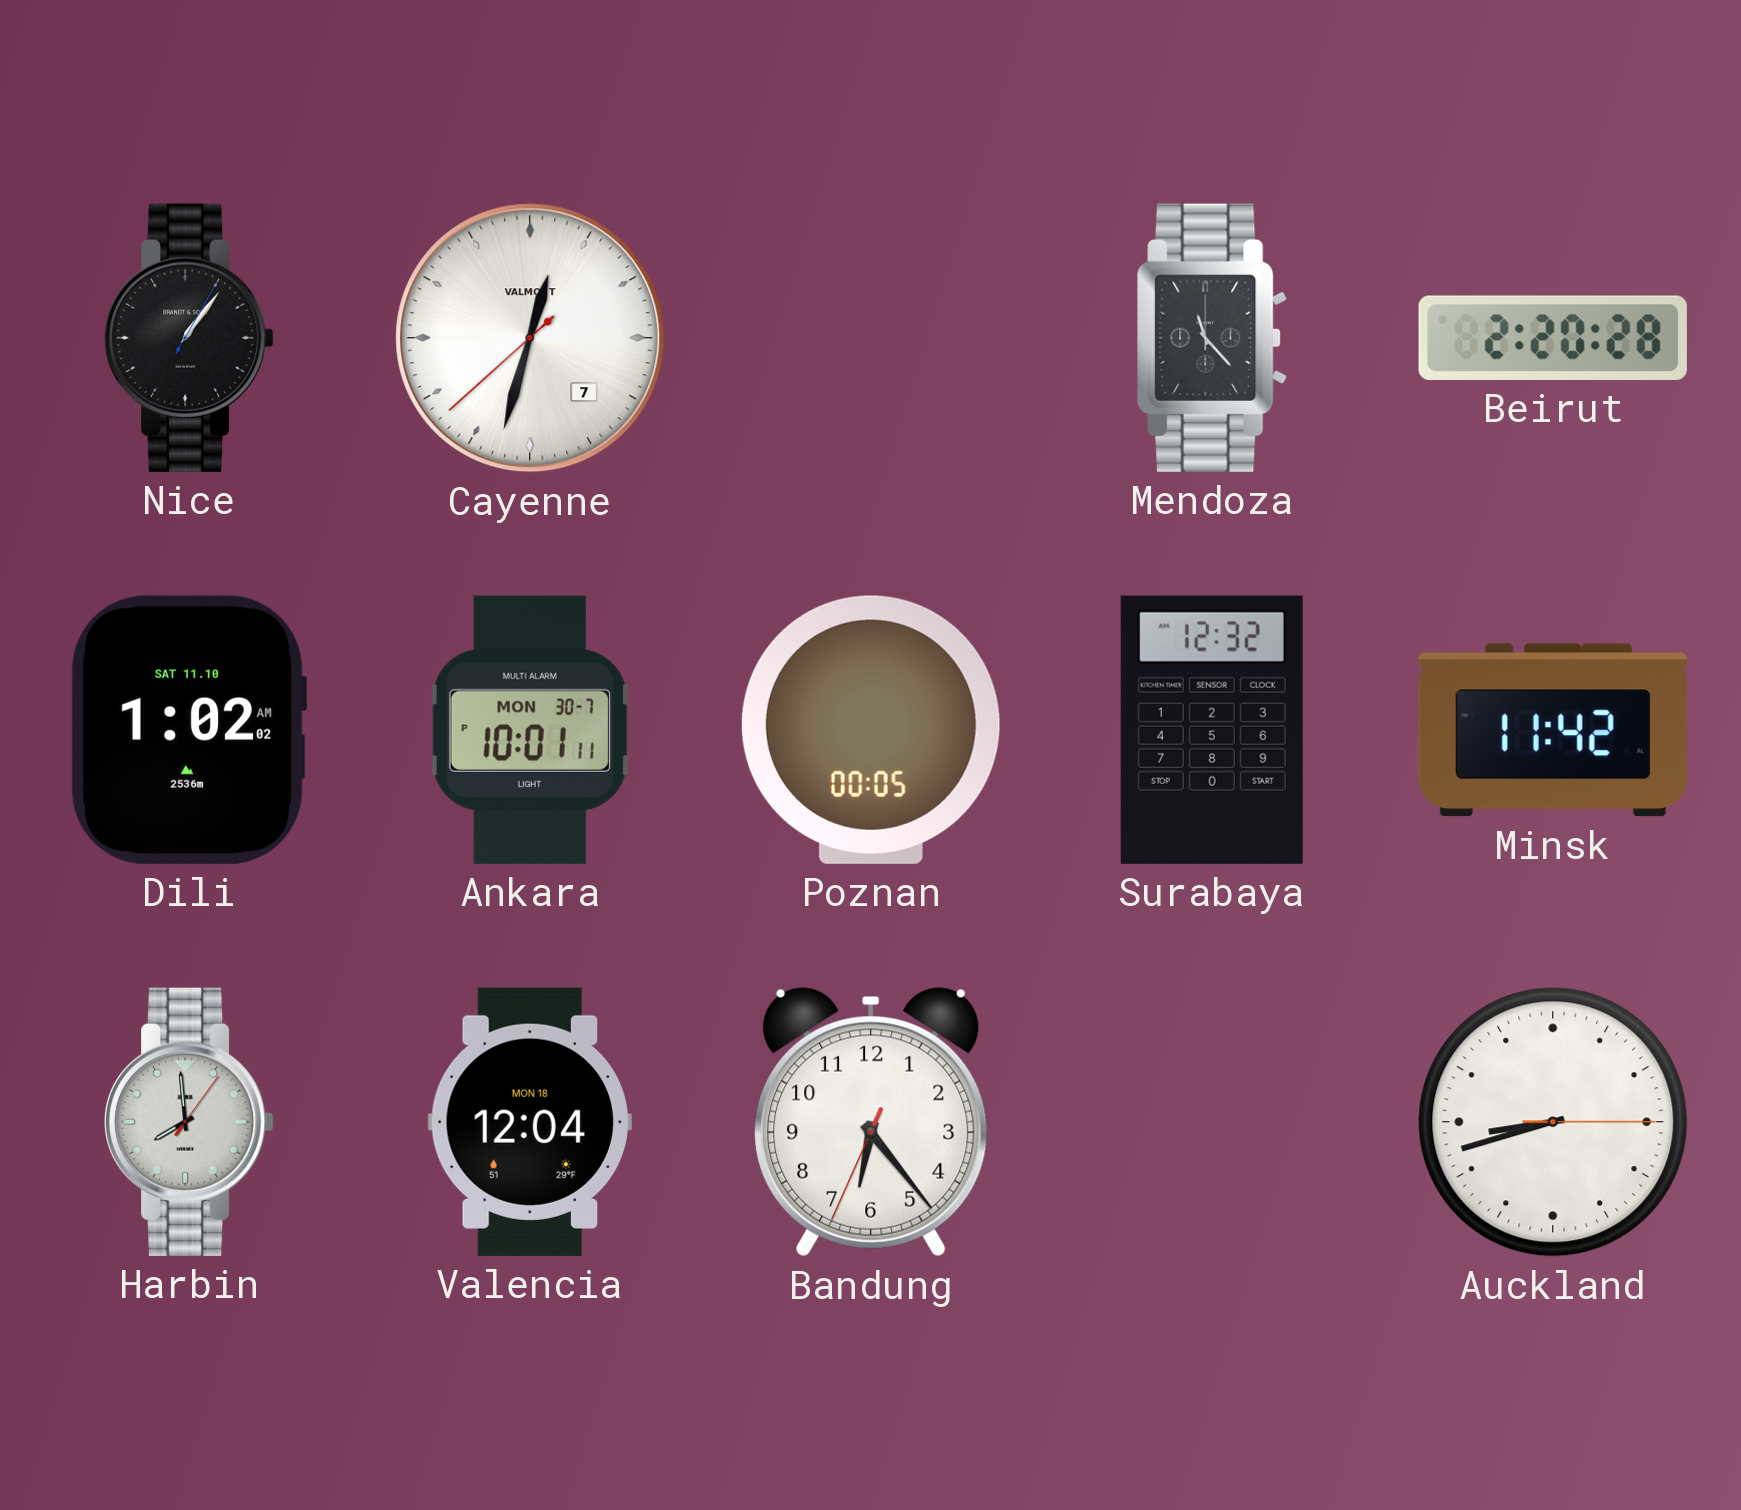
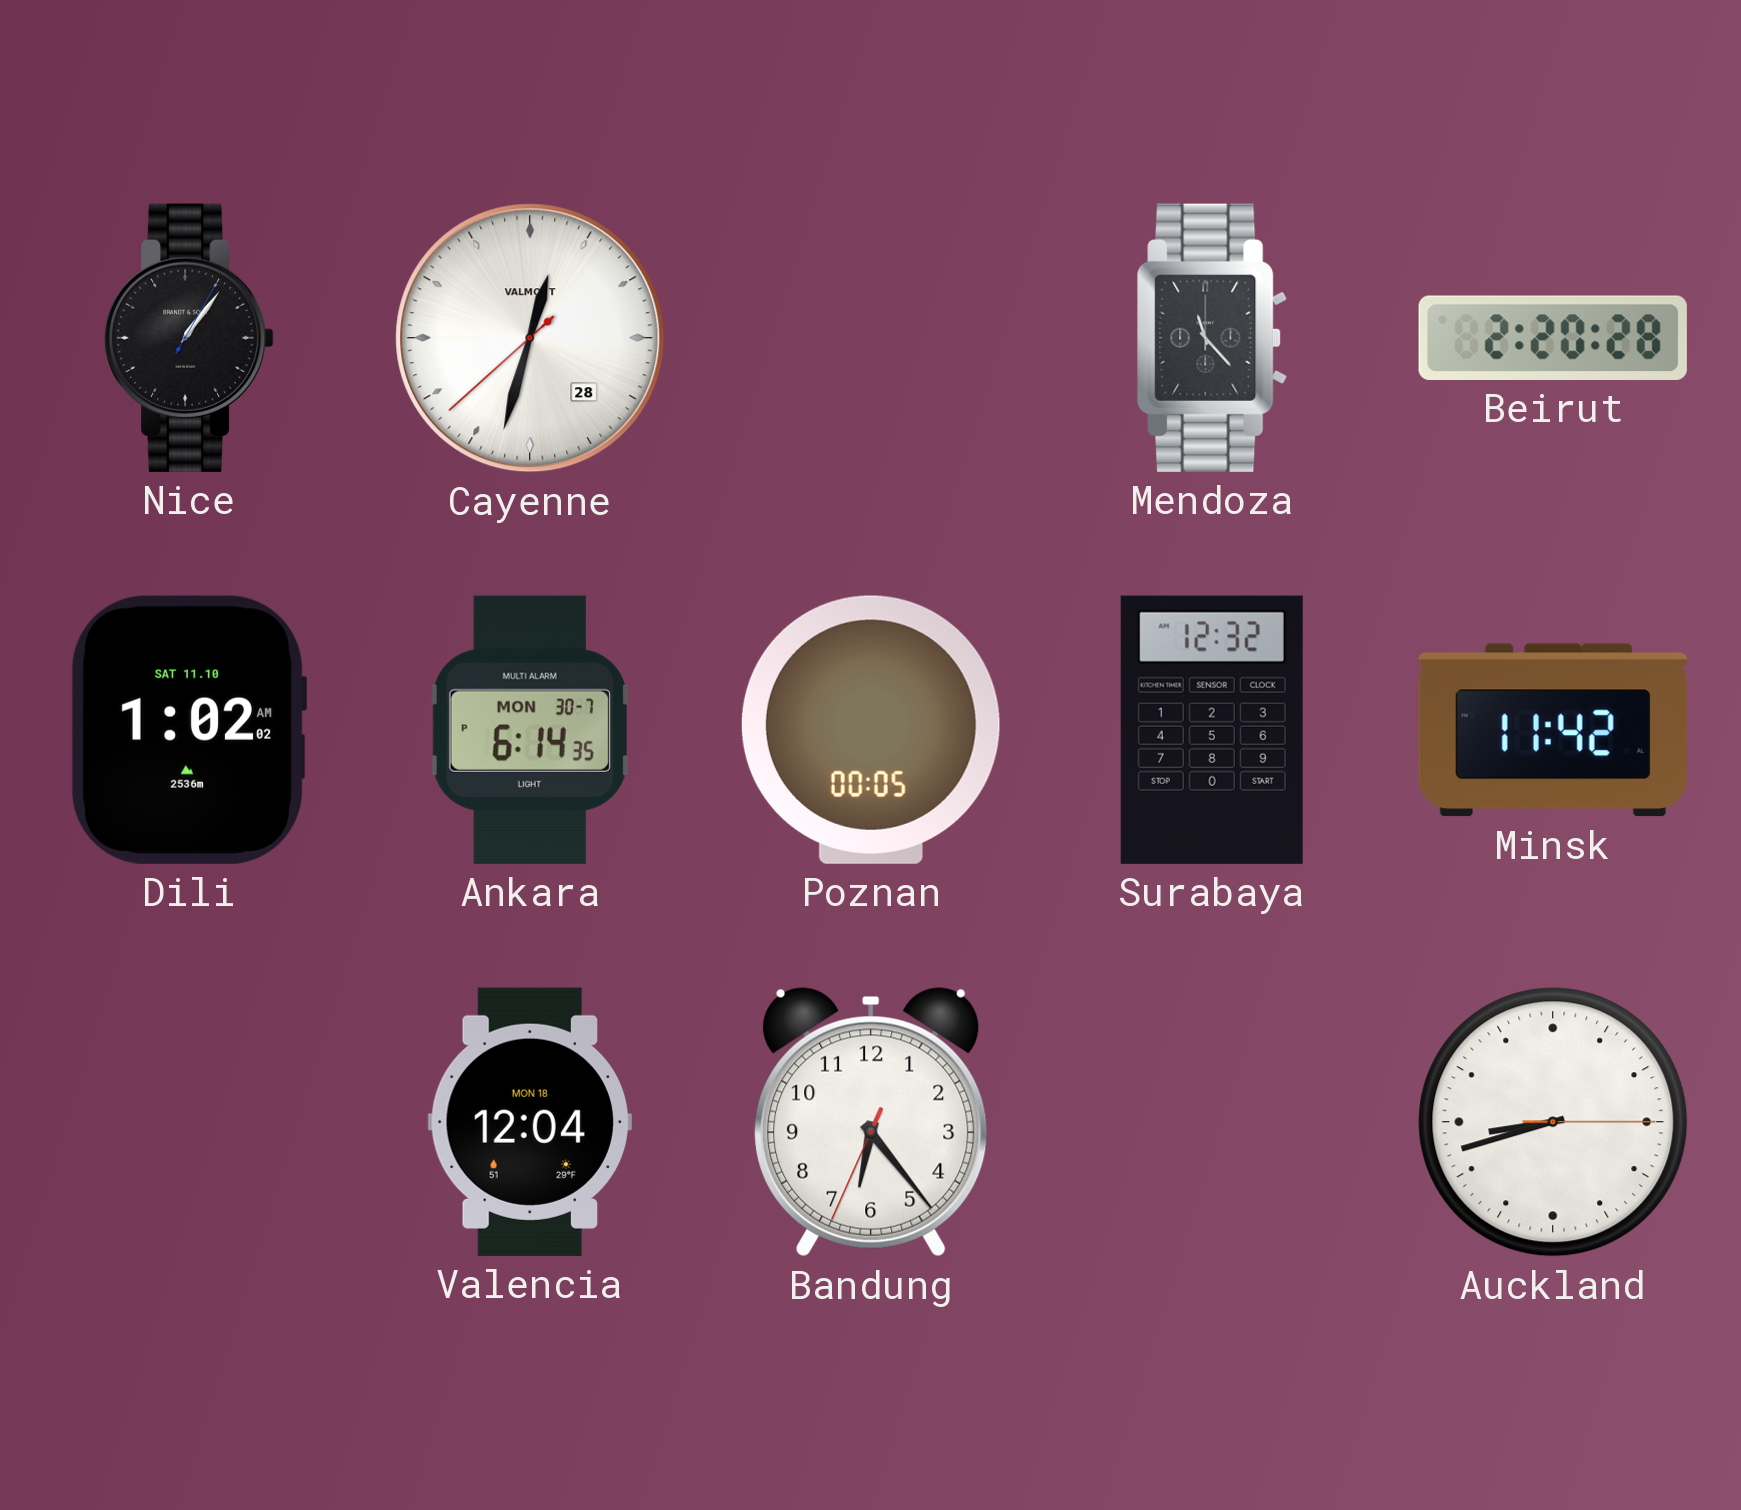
Cayenne date: 7 -> 28
Ankara: 10:01 -> 6:14
Harbin: 7:59 -> none
